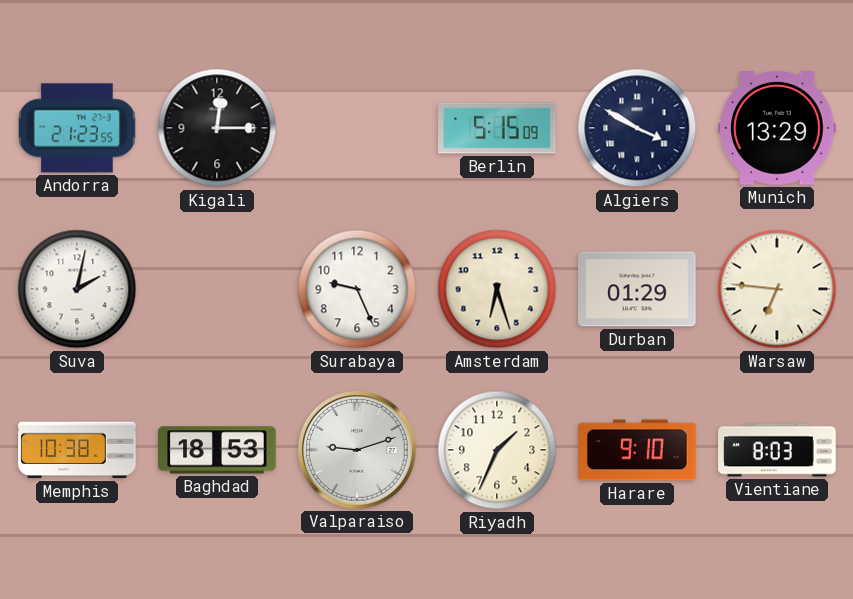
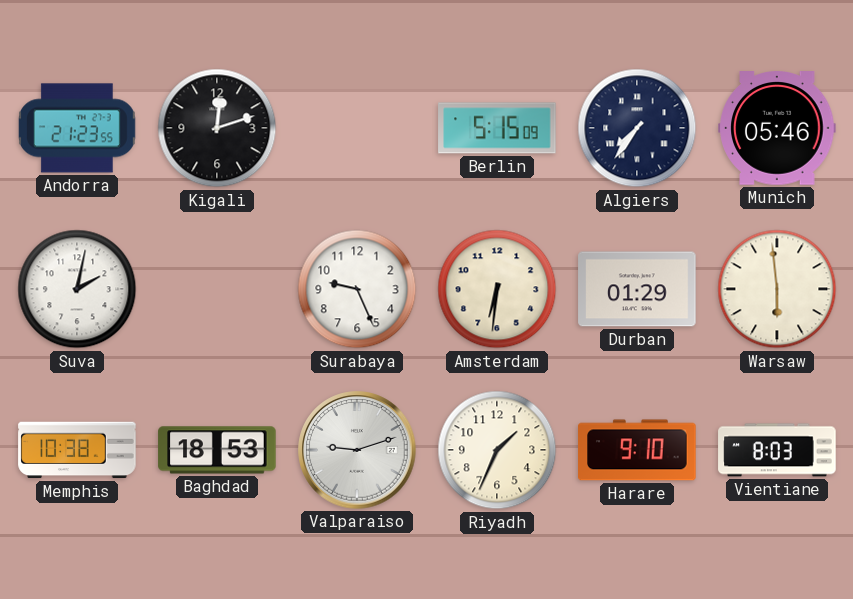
Kigali: 12:15 -> 12:12
Algiers: 3:50 -> 7:36
Munich: 13:29 -> 05:46
Amsterdam: 6:27 -> 6:31
Warsaw: 6:46 -> 5:59
